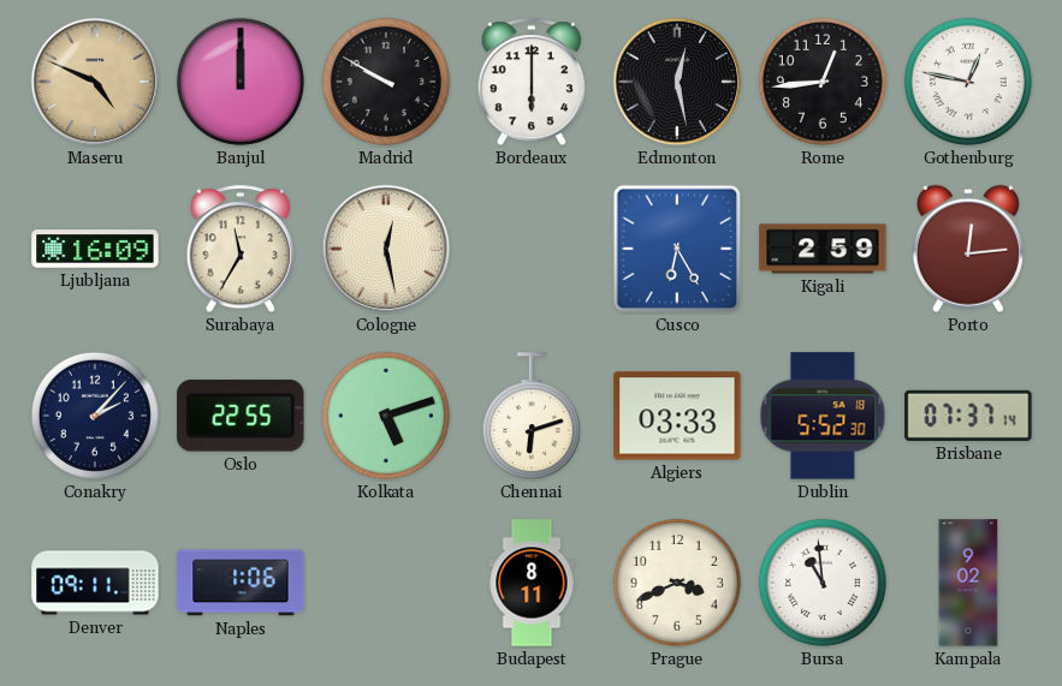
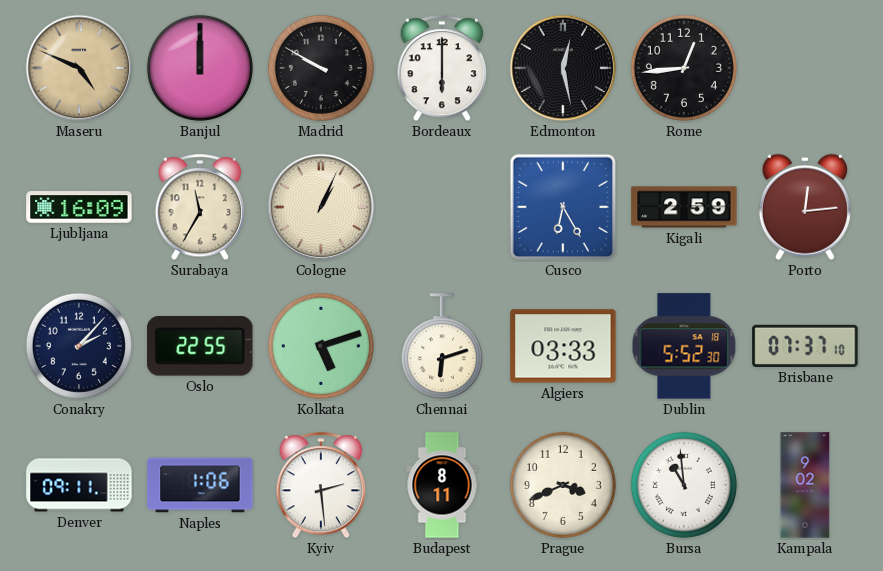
Gothenburg: 12:47 -> none
Cologne: 12:28 -> 1:04
Brisbane: 07:37:14 -> 07:37:10
Kyiv: none -> 2:29
